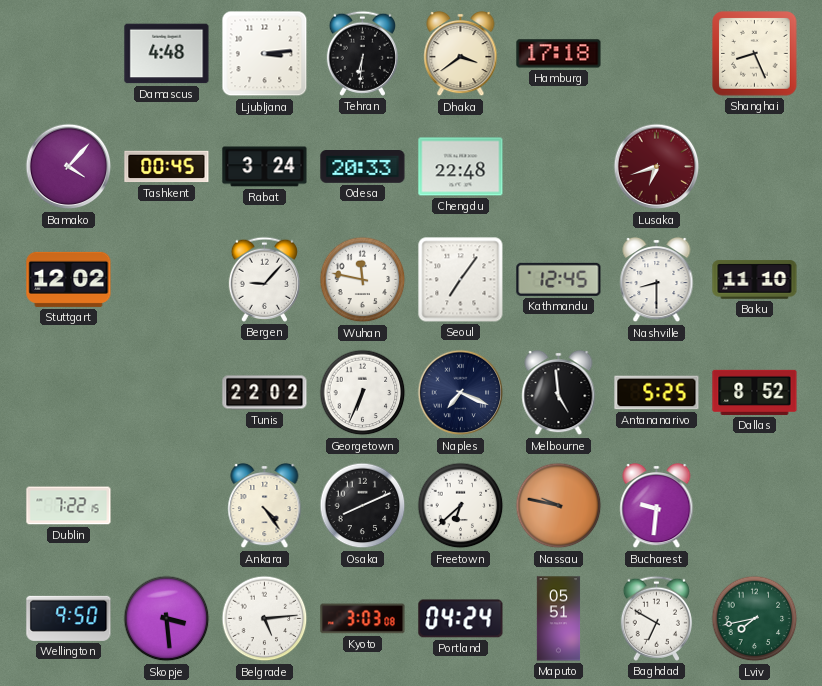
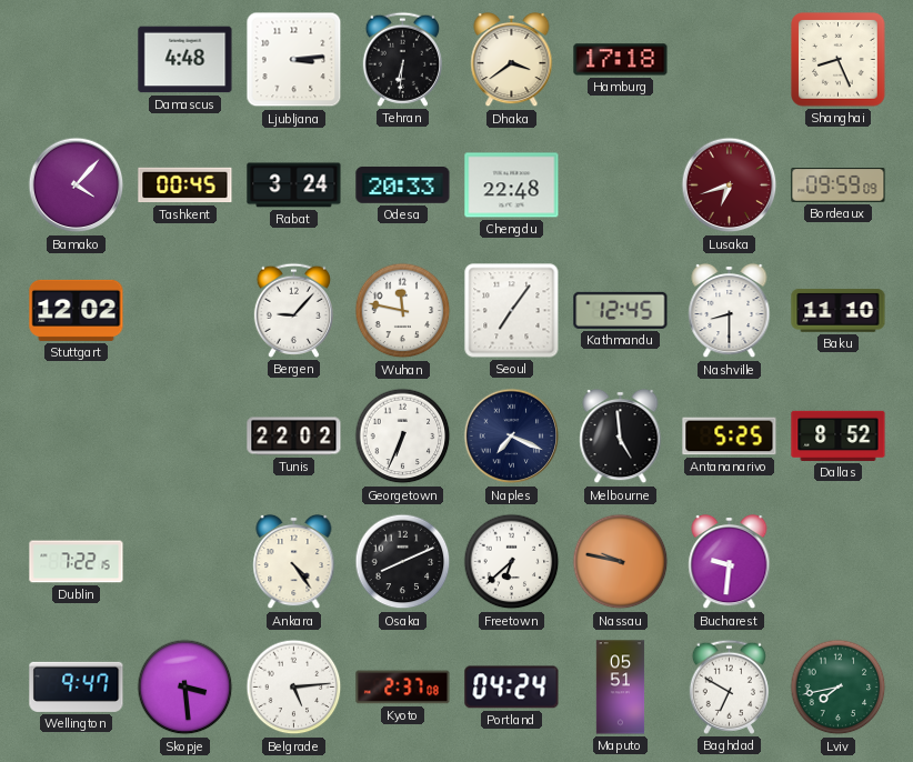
Bordeaux: none -> 09:59
Wellington: 9:50 -> 9:47
Kyoto: 3:03 -> 2:37
